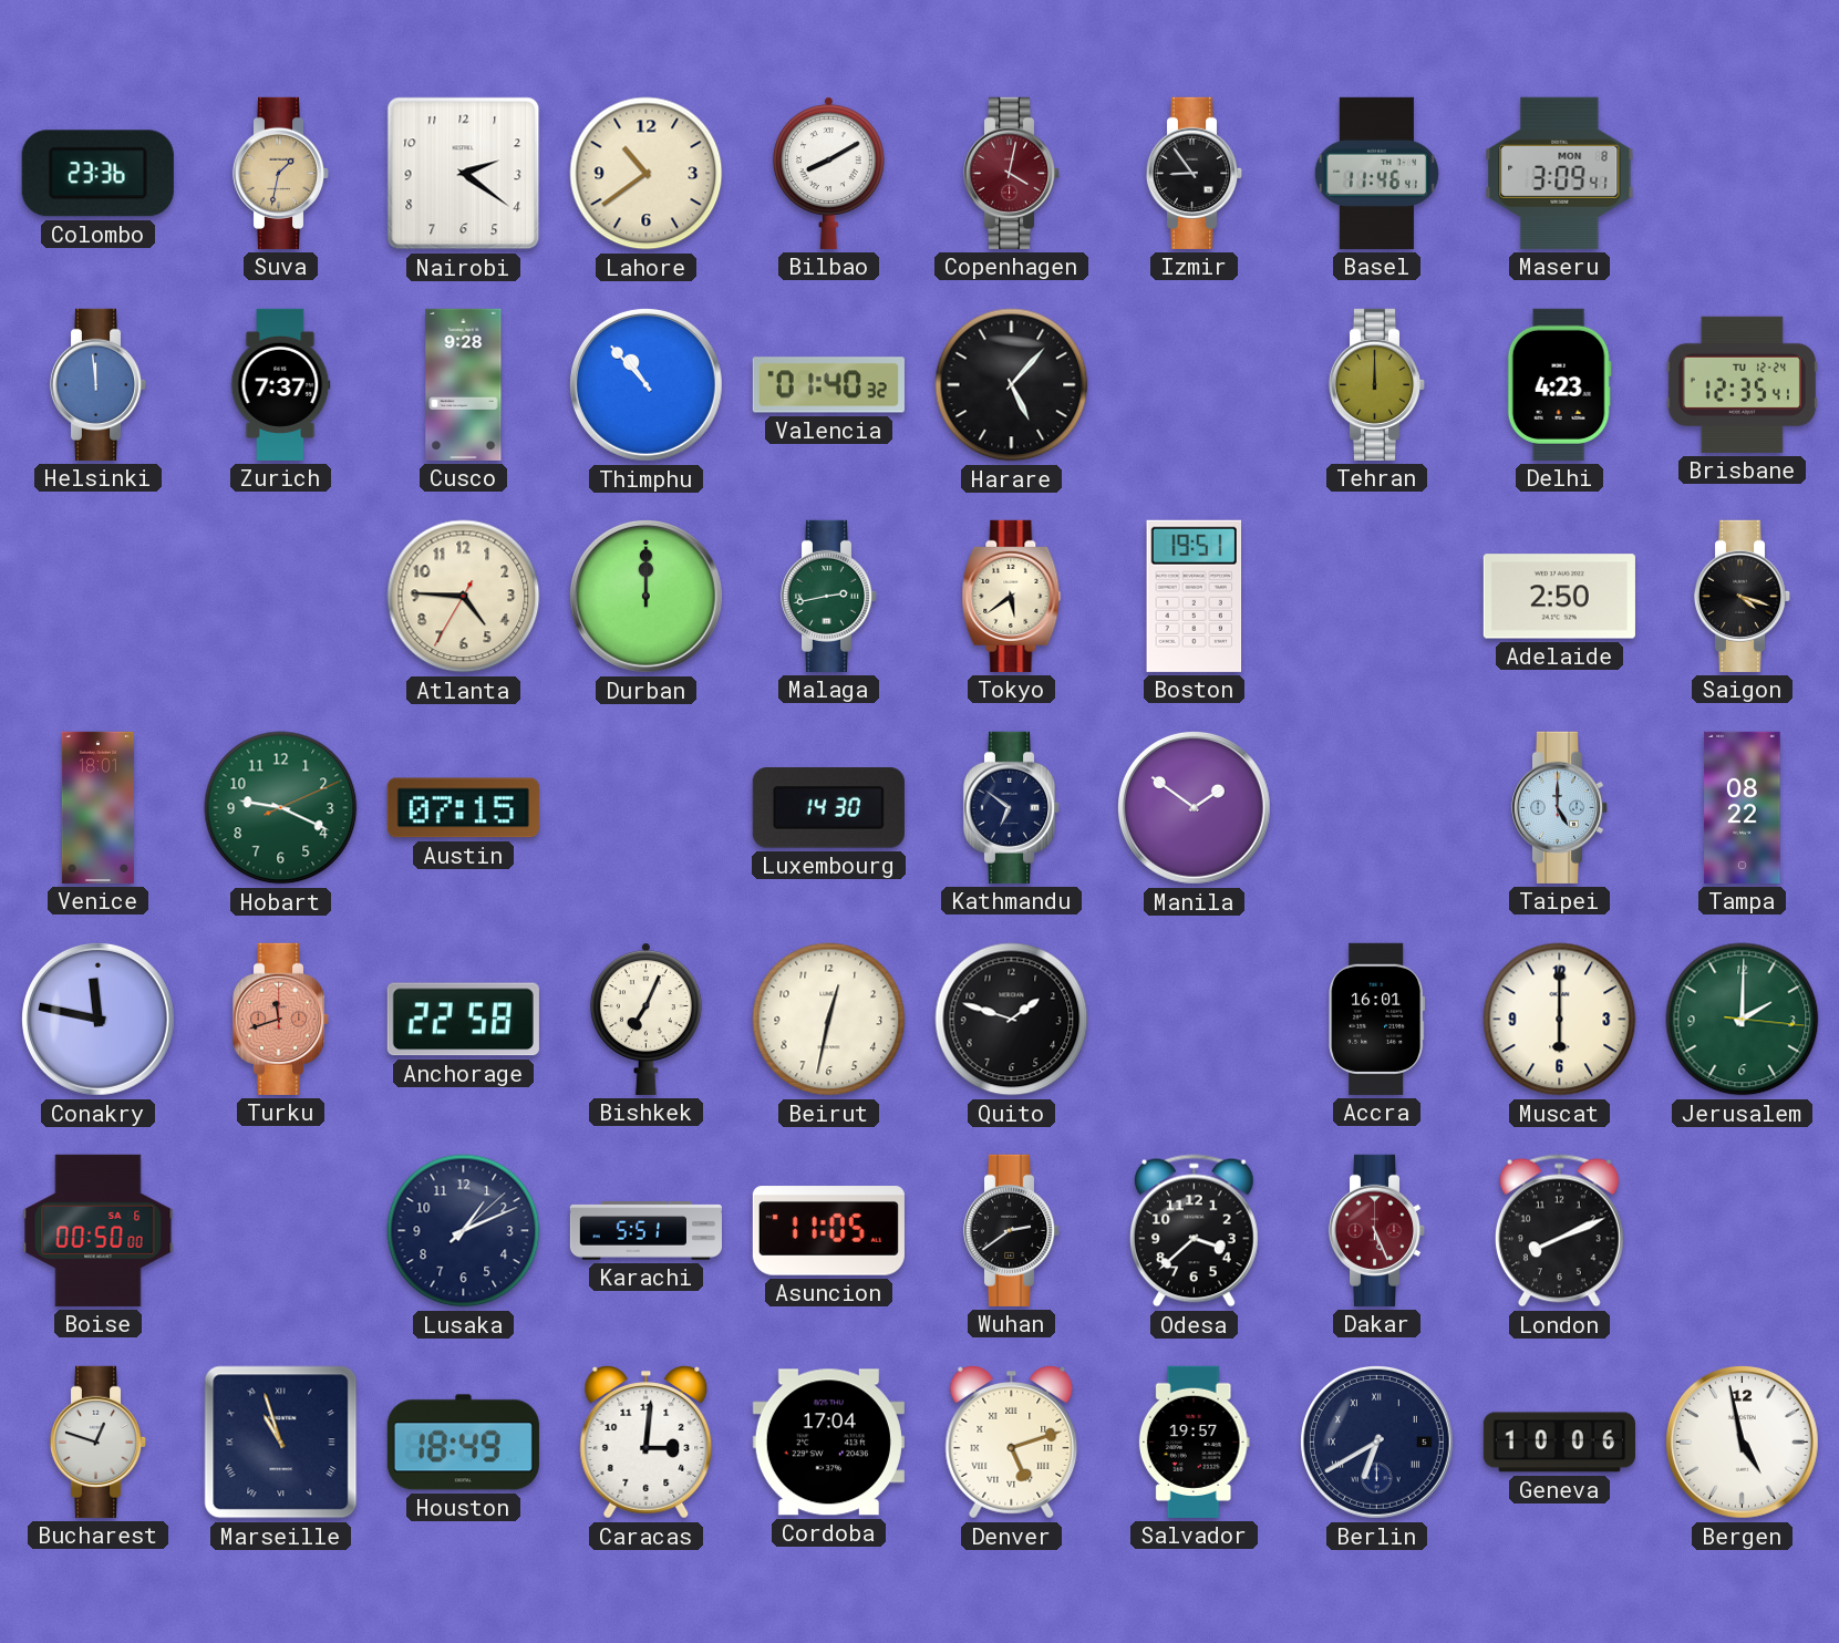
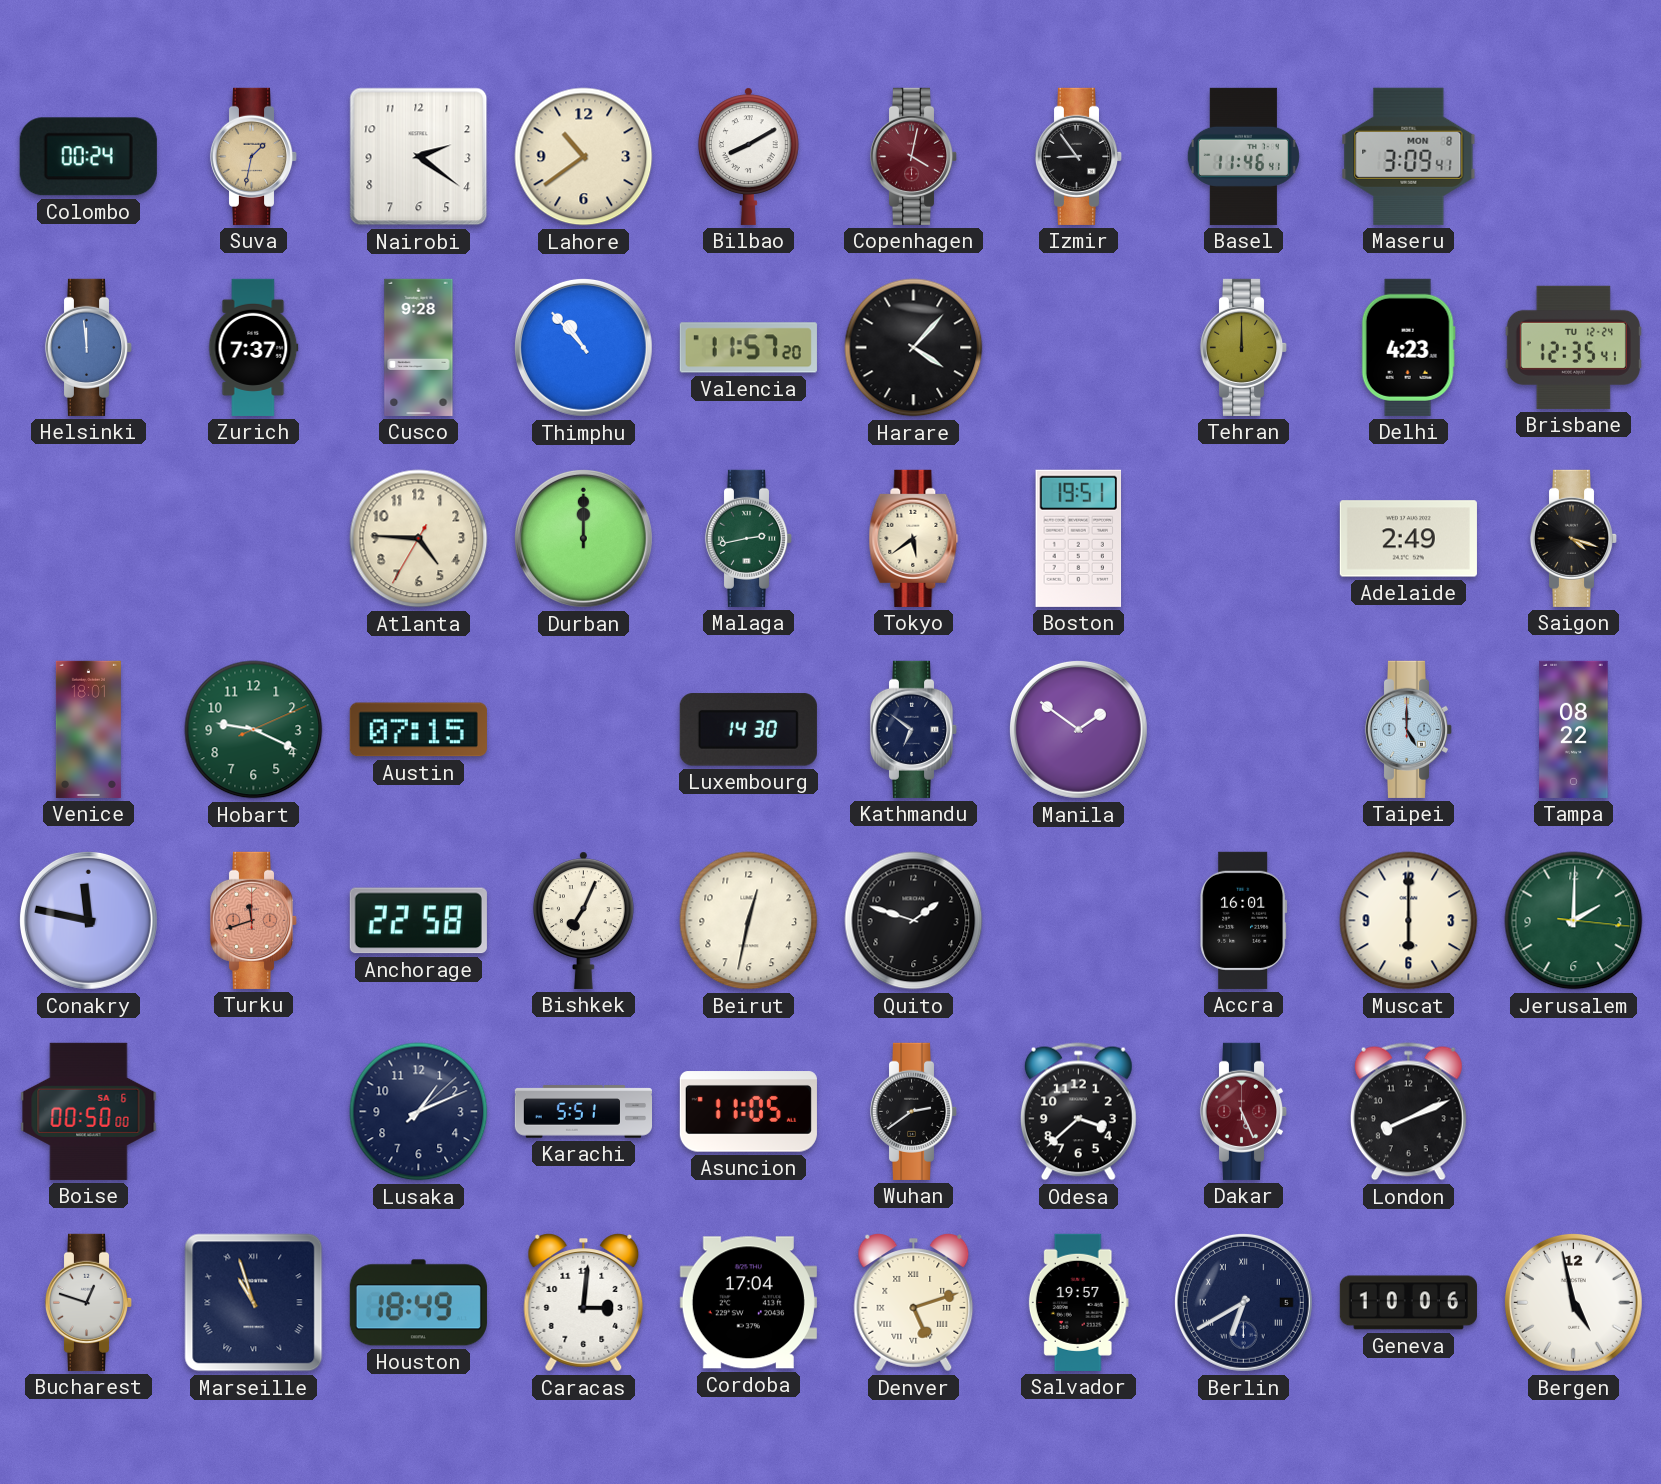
Colombo: 23:36 -> 00:24
Valencia: 01:40 -> 11:57
Harare: 5:07 -> 4:07
Adelaide: 2:50 -> 2:49
